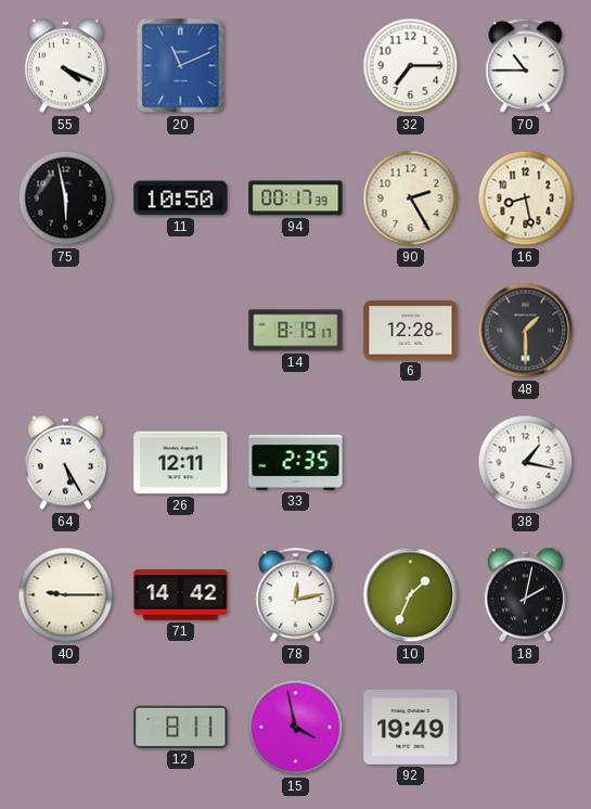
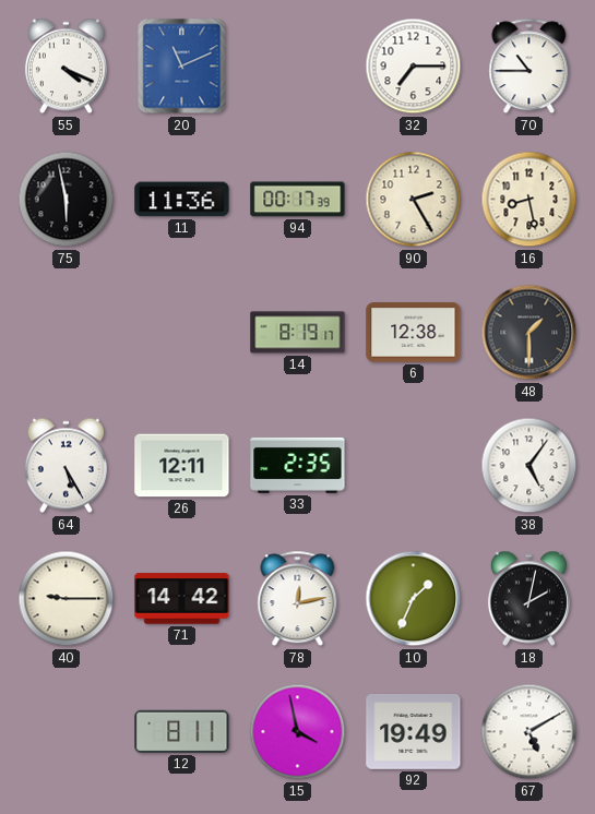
11: 10:50 -> 11:36
6: 12:28 -> 12:38
38: 1:17 -> 5:06
67: none -> 5:10
